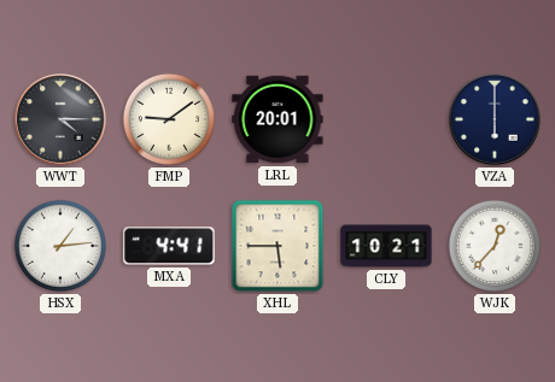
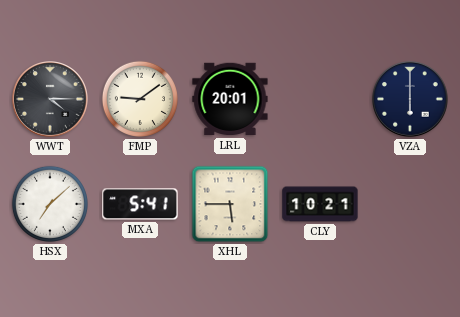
HSX: 1:14 -> 7:08
MXA: 4:41 -> 5:41
WJK: 12:37 -> none
